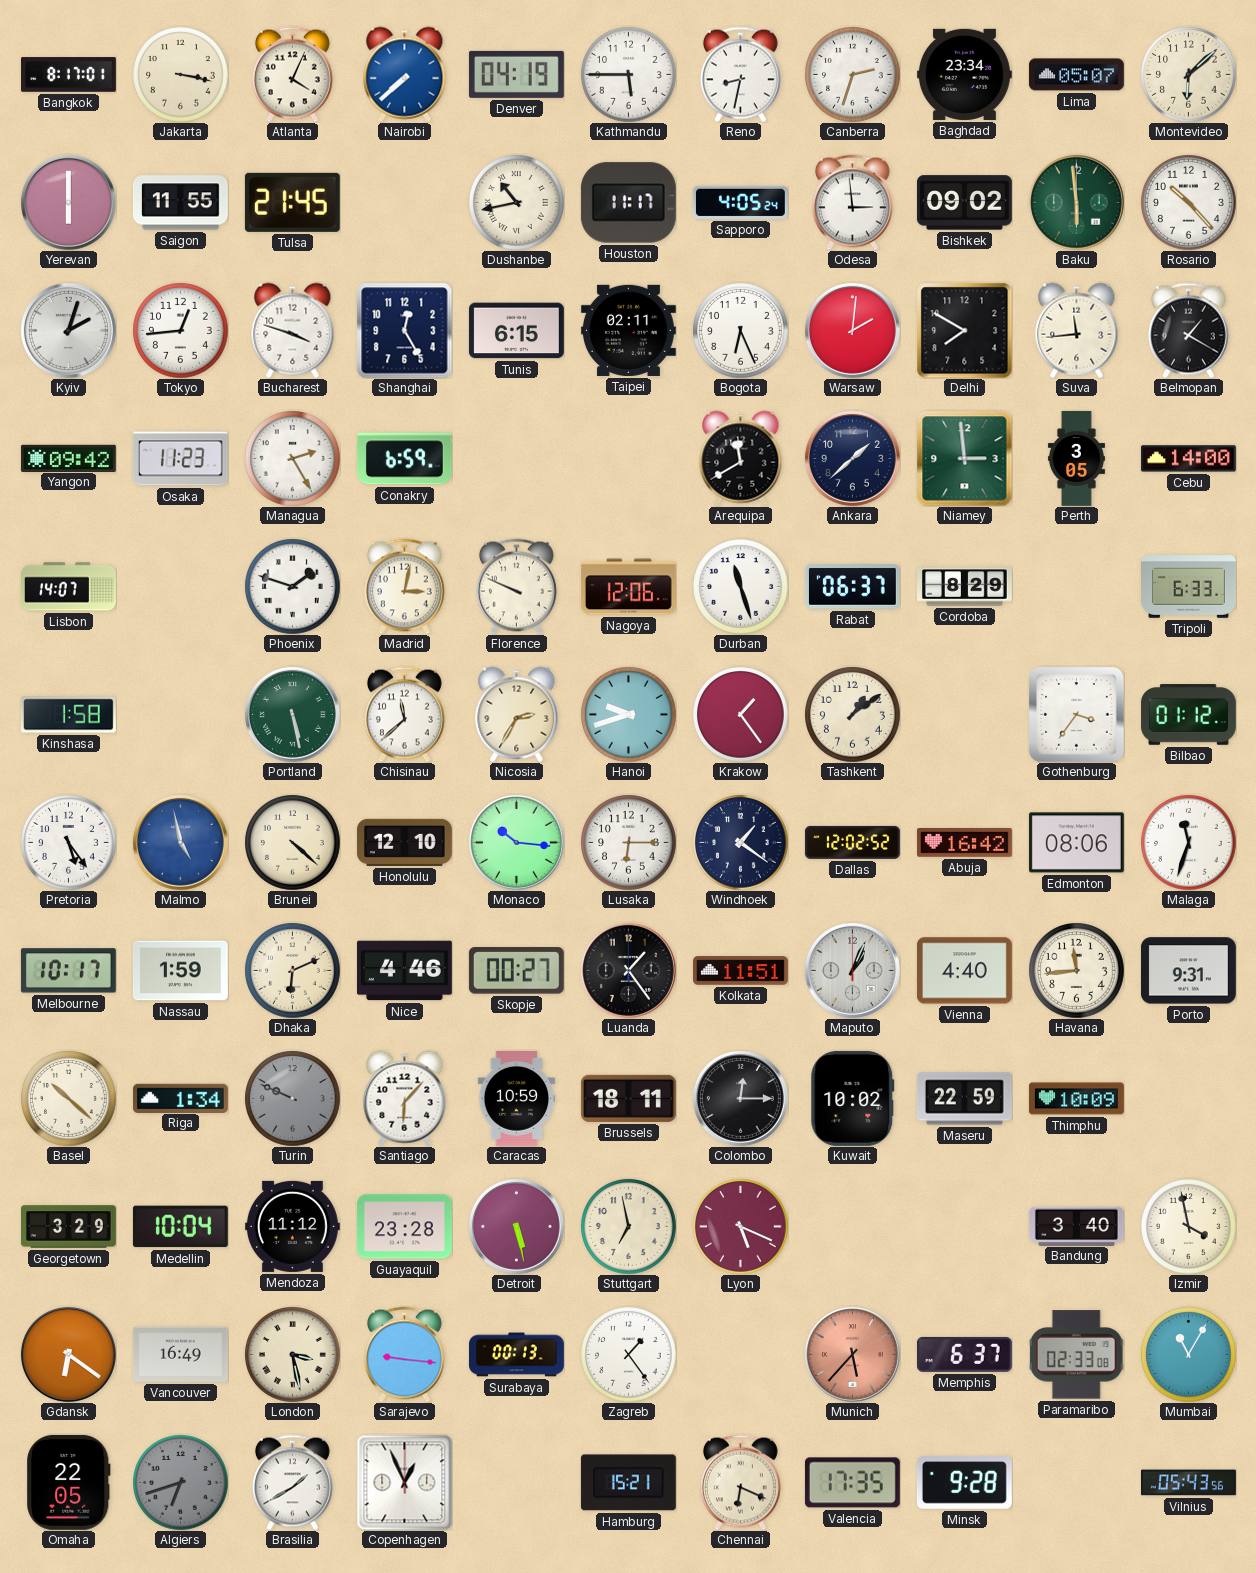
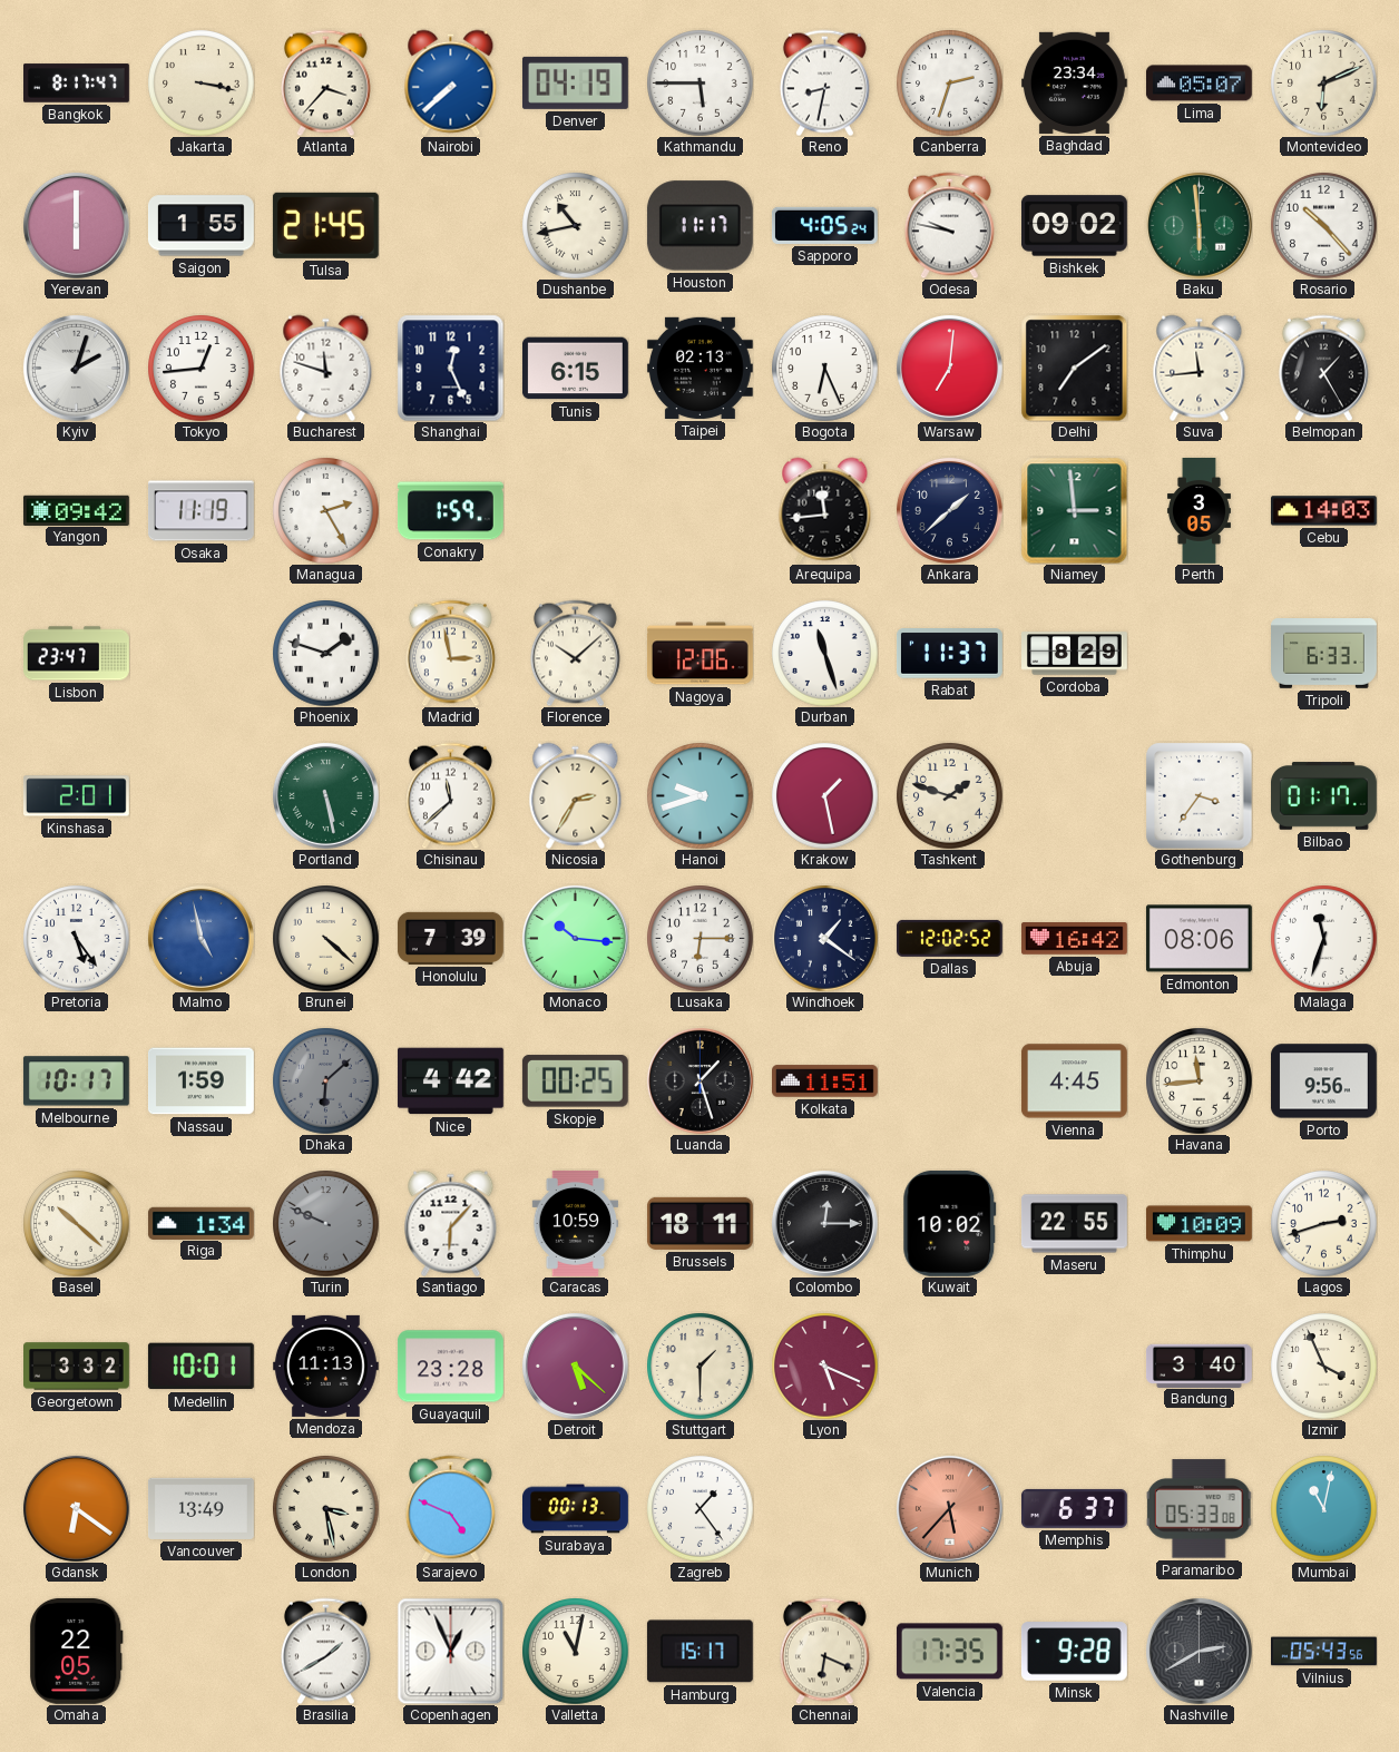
Bangkok: 8:17:01 -> 8:17:47
Atlanta: 4:04 -> 3:37
Montevideo: 6:08 -> 6:11
Saigon: 11:55 -> 1:55
Odesa: 2:59 -> 9:47
Bucharest: 3:48 -> 11:48
Shanghai: 12:25 -> 12:26
Taipei: 02:11 -> 02:13
Warsaw: 2:01 -> 7:01
Delhi: 7:50 -> 7:09
Belmopan: 1:20 -> 1:25
Osaka: 11:23 -> 11:19
Conakry: 6:59 -> 1:59
Arequipa: 11:40 -> 11:44
Cebu: 14:00 -> 14:03
Lisbon: 14:07 -> 23:47
Madrid: 3:02 -> 2:58
Florence: 9:49 -> 10:08
Rabat: 06:37 -> 11:37
Kinshasa: 1:58 -> 2:01
Krakow: 1:24 -> 1:28
Tashkent: 1:09 -> 1:48
Bilbao: 01:12 -> 01:17
Honolulu: 12:10 -> 7:39
Dhaka: 6:11 -> 6:08
Dhaka dial: cream -> grey
Nice: 4:46 -> 4:42
Skopje: 00:27 -> 00:25
Luanda: 1:24 -> 1:27
Maputo: 1:04 -> none
Vienna: 4:40 -> 4:45
Porto: 9:31 -> 9:56
Maseru: 22:59 -> 22:55
Lagos: none -> 2:42
Georgetown: 3:29 -> 3:32
Medellin: 10:04 -> 10:01
Mendoza: 11:12 -> 11:13
Detroit: 5:28 -> 5:22
Stuttgart: 6:58 -> 1:30
Izmir: 3:58 -> 3:56
Vancouver: 16:49 -> 13:49
Sarajevo: 9:16 -> 4:49
Paramaribo: 02:33 -> 05:33
Mumbai: 11:05 -> 11:02
Algiers: 6:42 -> none
Valletta: none -> 11:02
Hamburg: 15:21 -> 15:17
Nashville: none -> 2:40
